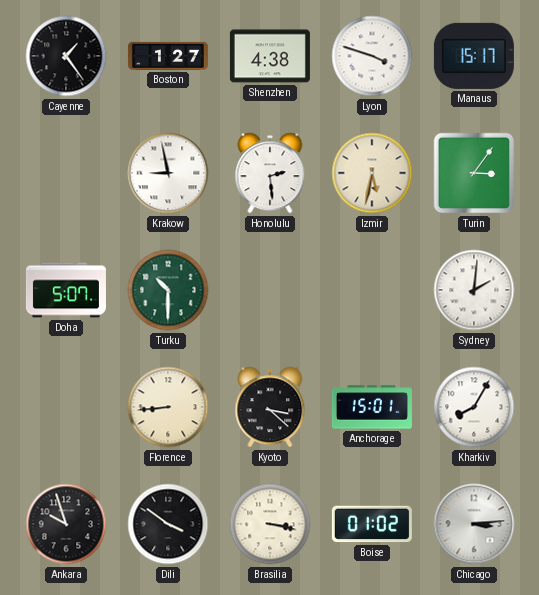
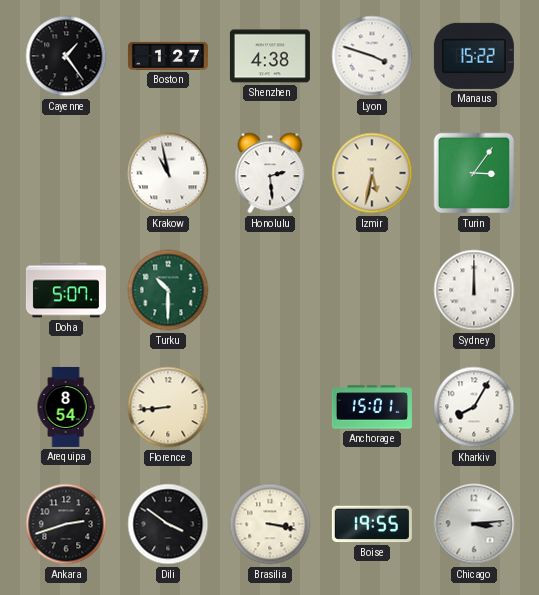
Manaus: 15:17 -> 15:22
Krakow: 8:58 -> 10:58
Sydney: 2:01 -> 12:00
Arequipa: none -> 8:54
Kyoto: 3:22 -> none
Ankara: 9:57 -> 2:42
Boise: 01:02 -> 19:55
